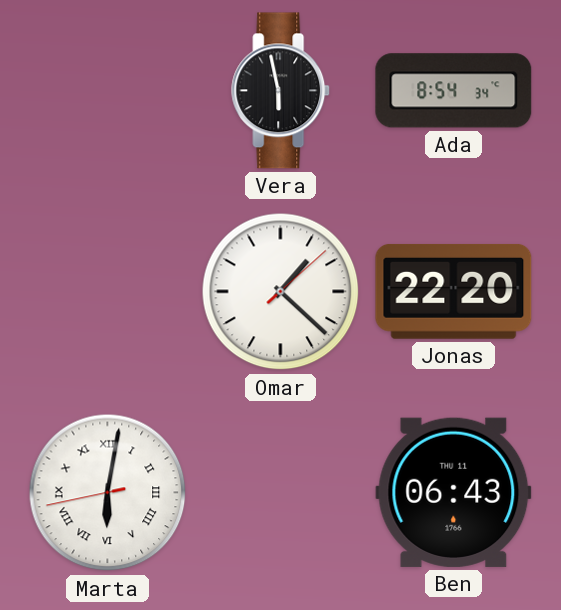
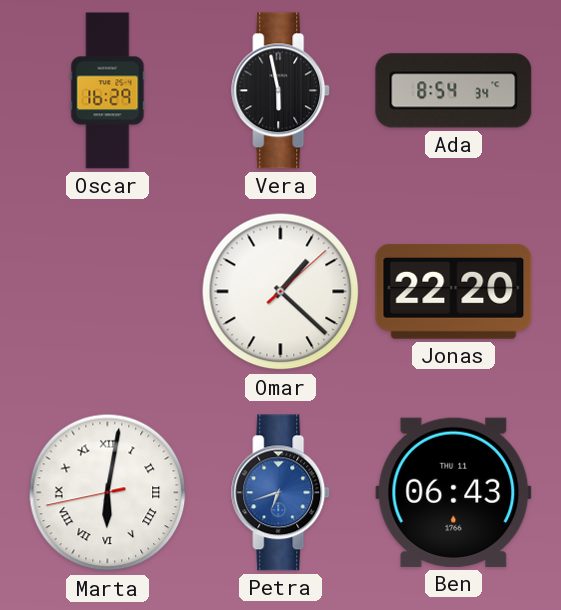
Oscar: none -> 16:29
Petra: none -> 6:42
